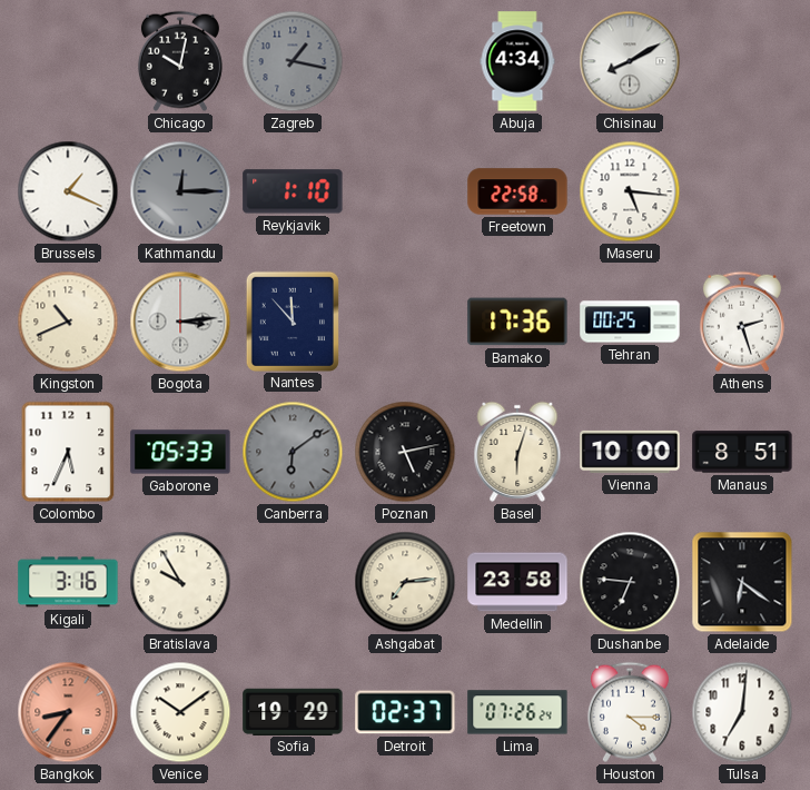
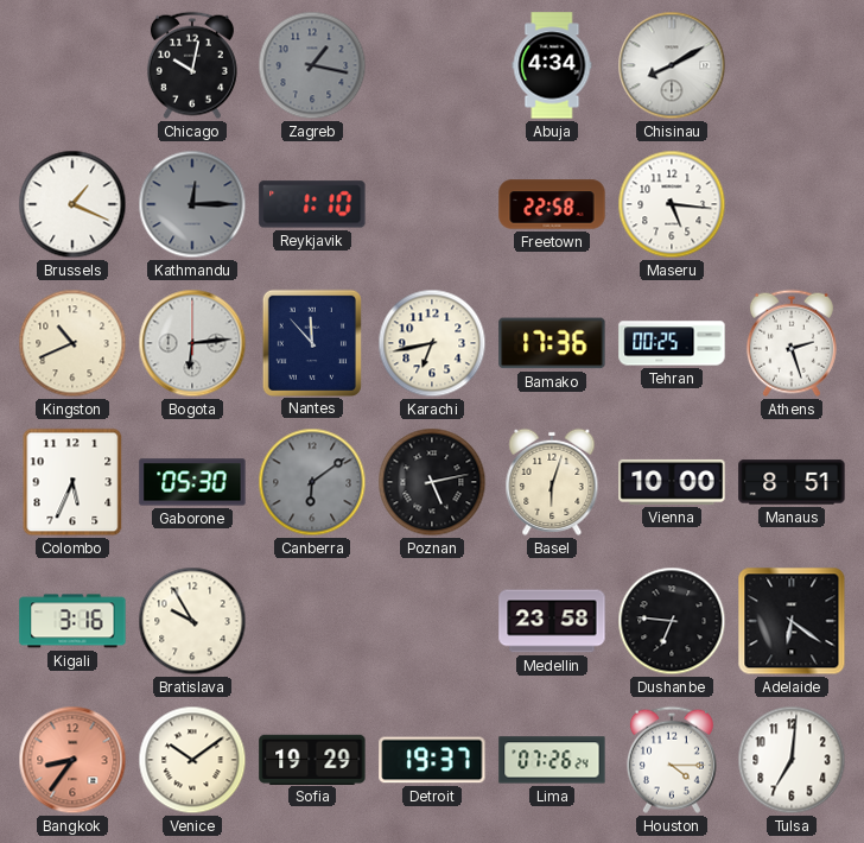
Bogota: 3:14 -> 6:14
Karachi: none -> 6:43
Gaborone: 05:33 -> 05:30
Ashgabat: 7:14 -> none
Detroit: 02:37 -> 19:37
